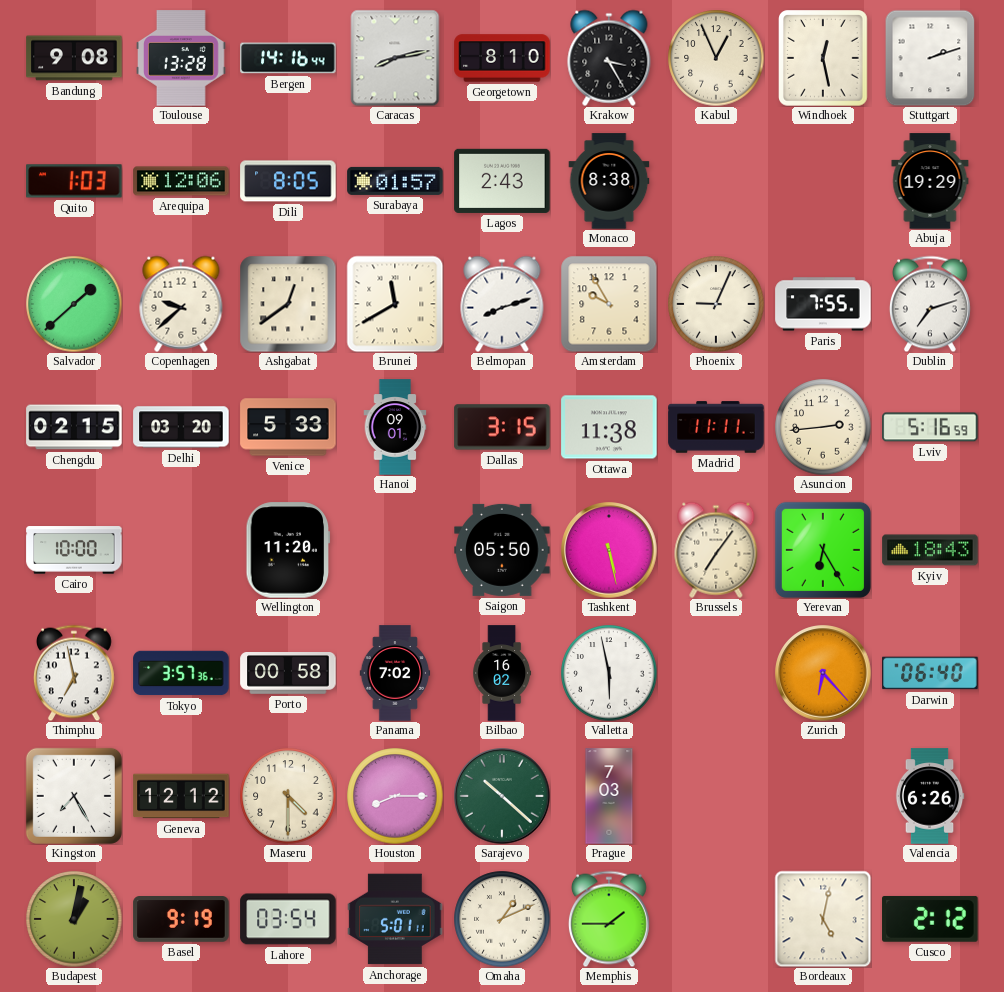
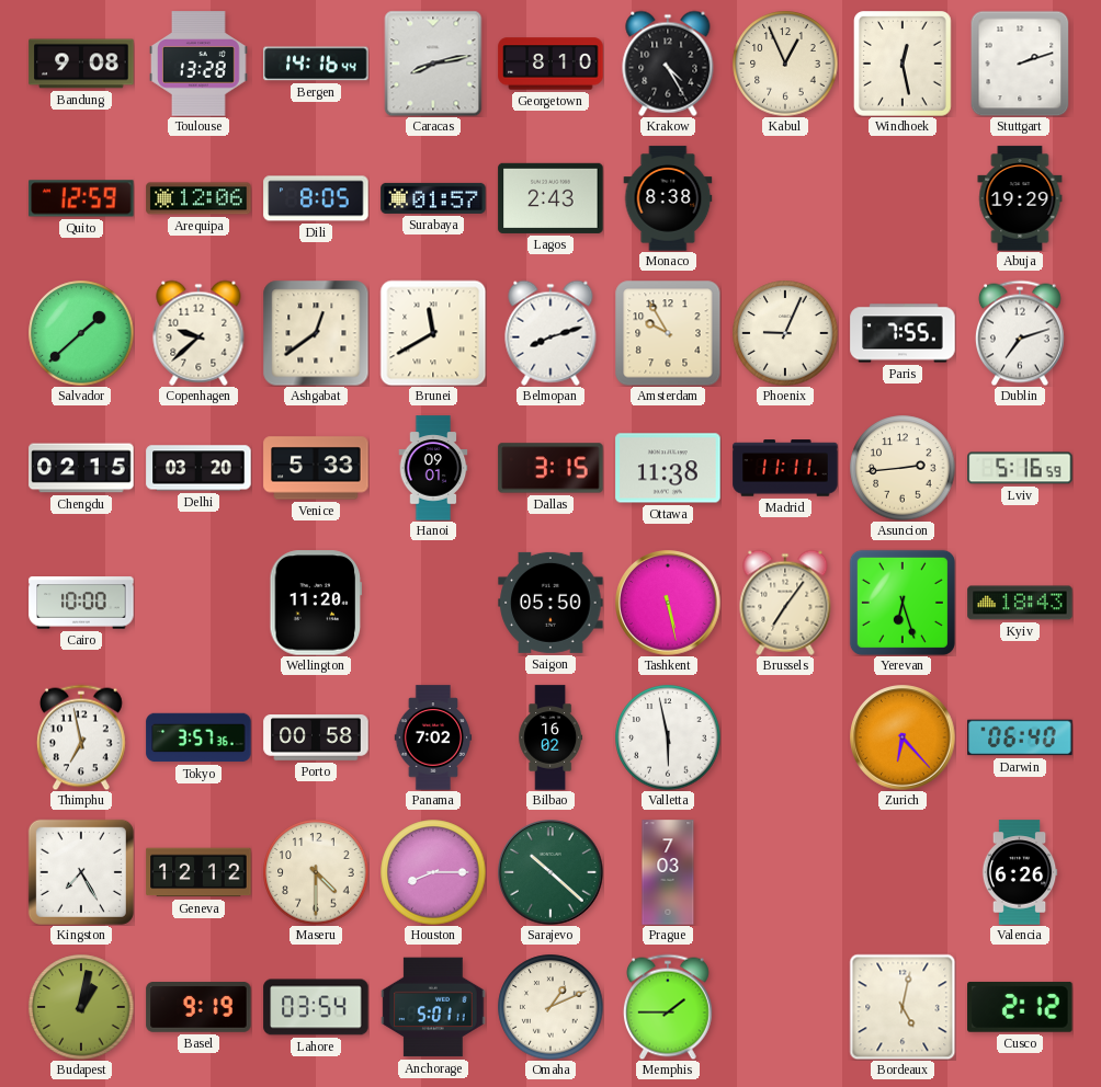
Krakow: 3:25 -> 4:25
Quito: 1:03 -> 12:59
Yerevan: 6:25 -> 6:27
